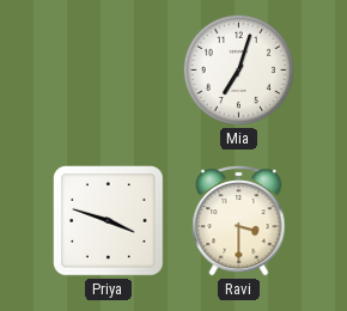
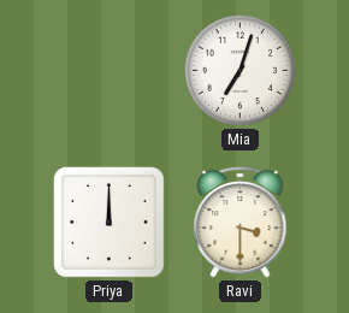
Priya: 3:48 -> 12:00
